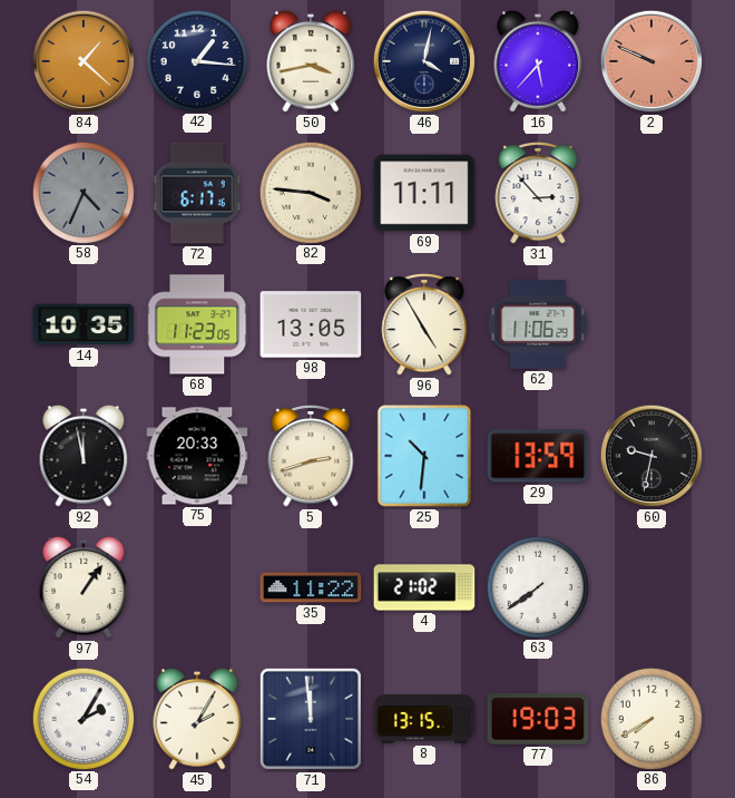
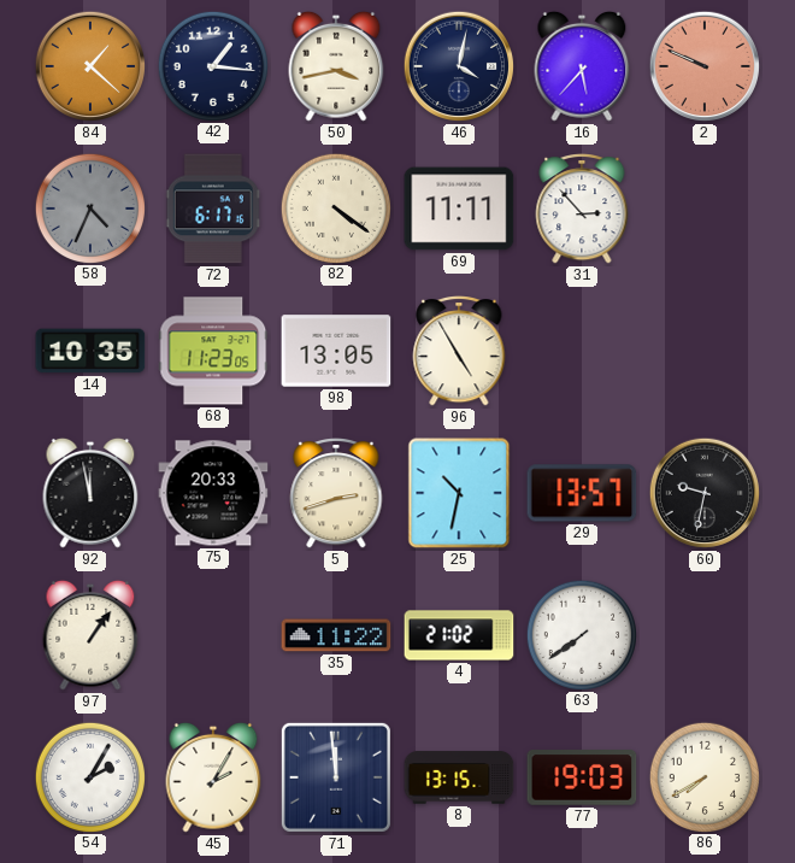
82: 3:46 -> 4:21
62: 11:06 -> none
25: 10:31 -> 10:32
29: 13:59 -> 13:57
